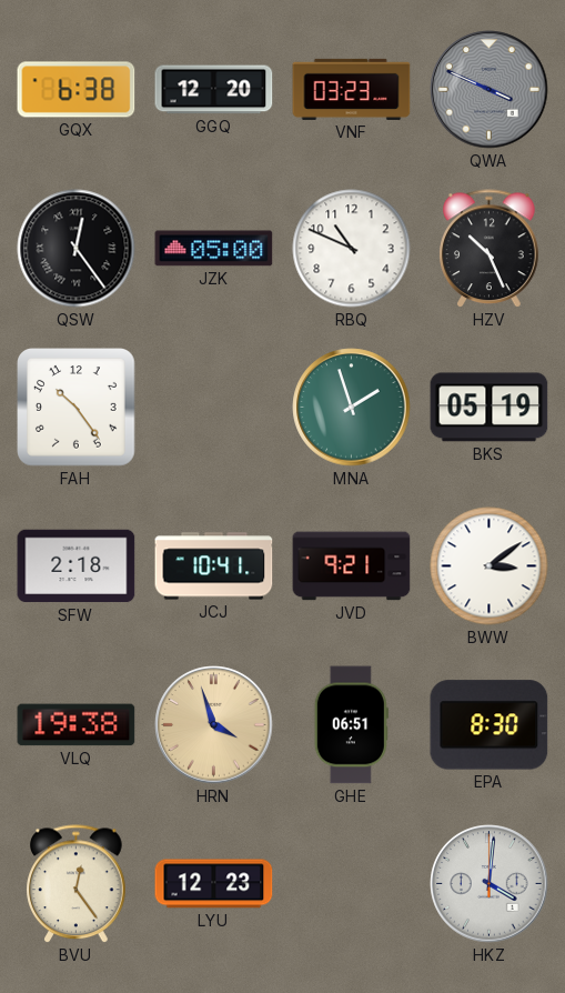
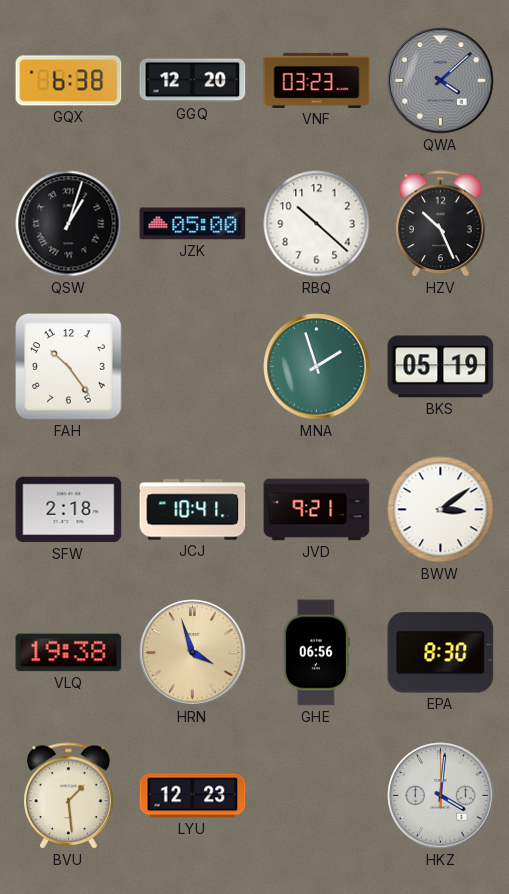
QWA: 3:49 -> 4:08
QSW: 12:24 -> 1:03
RBQ: 10:49 -> 10:22
GHE: 06:51 -> 06:56
BVU: 12:24 -> 1:29
